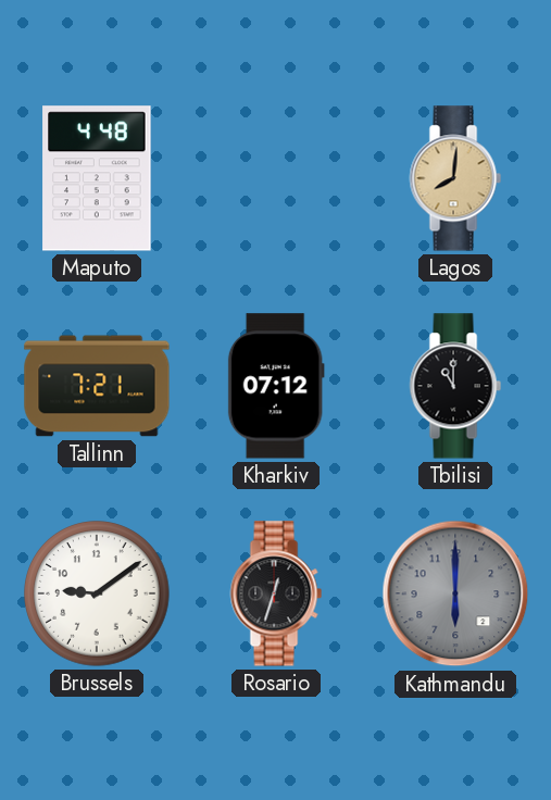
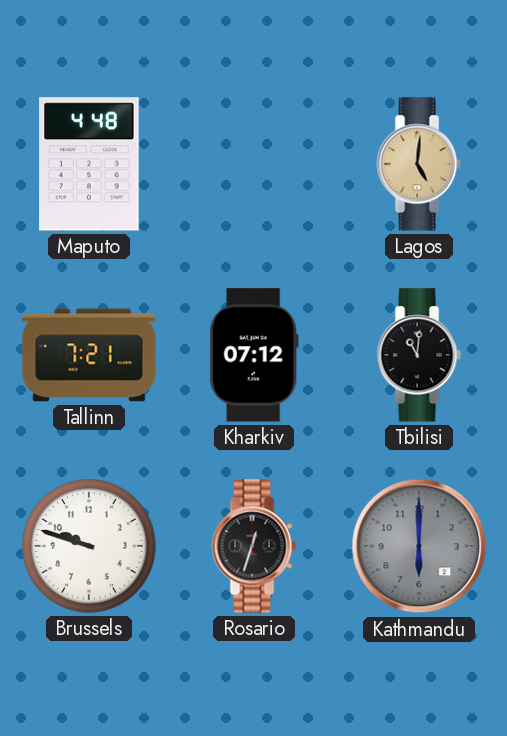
Lagos: 8:01 -> 5:01
Tbilisi: 11:00 -> 11:01
Brussels: 9:09 -> 9:48
